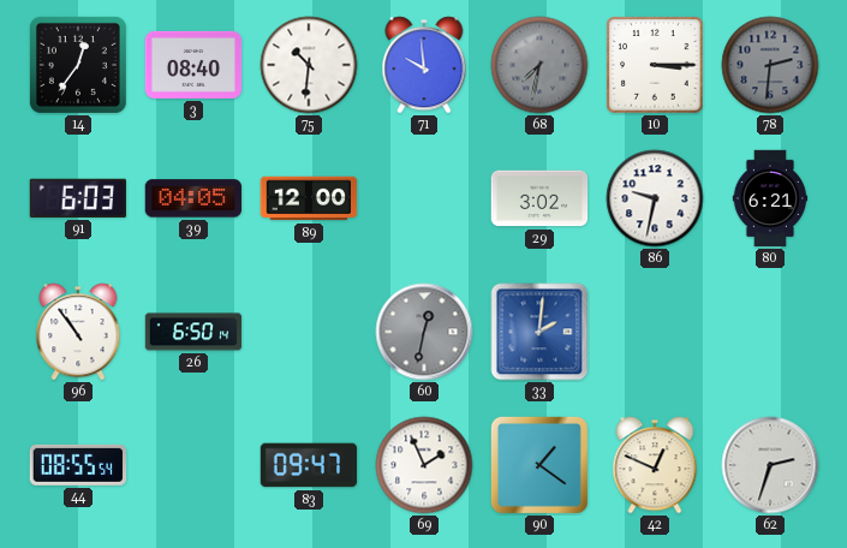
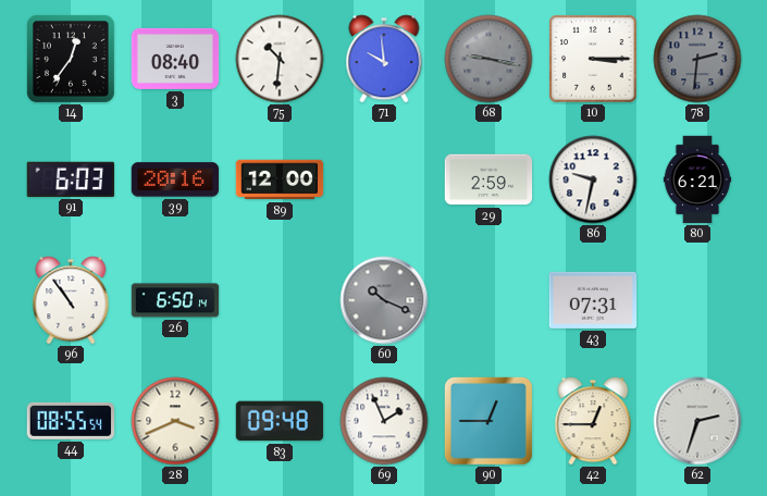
68: 7:32 -> 9:17
39: 04:05 -> 20:16
29: 3:02 -> 2:59
60: 12:32 -> 10:19
33: 2:01 -> none
43: none -> 07:31
28: none -> 3:41
83: 09:47 -> 09:48
90: 1:21 -> 12:45
42: 12:49 -> 12:45
